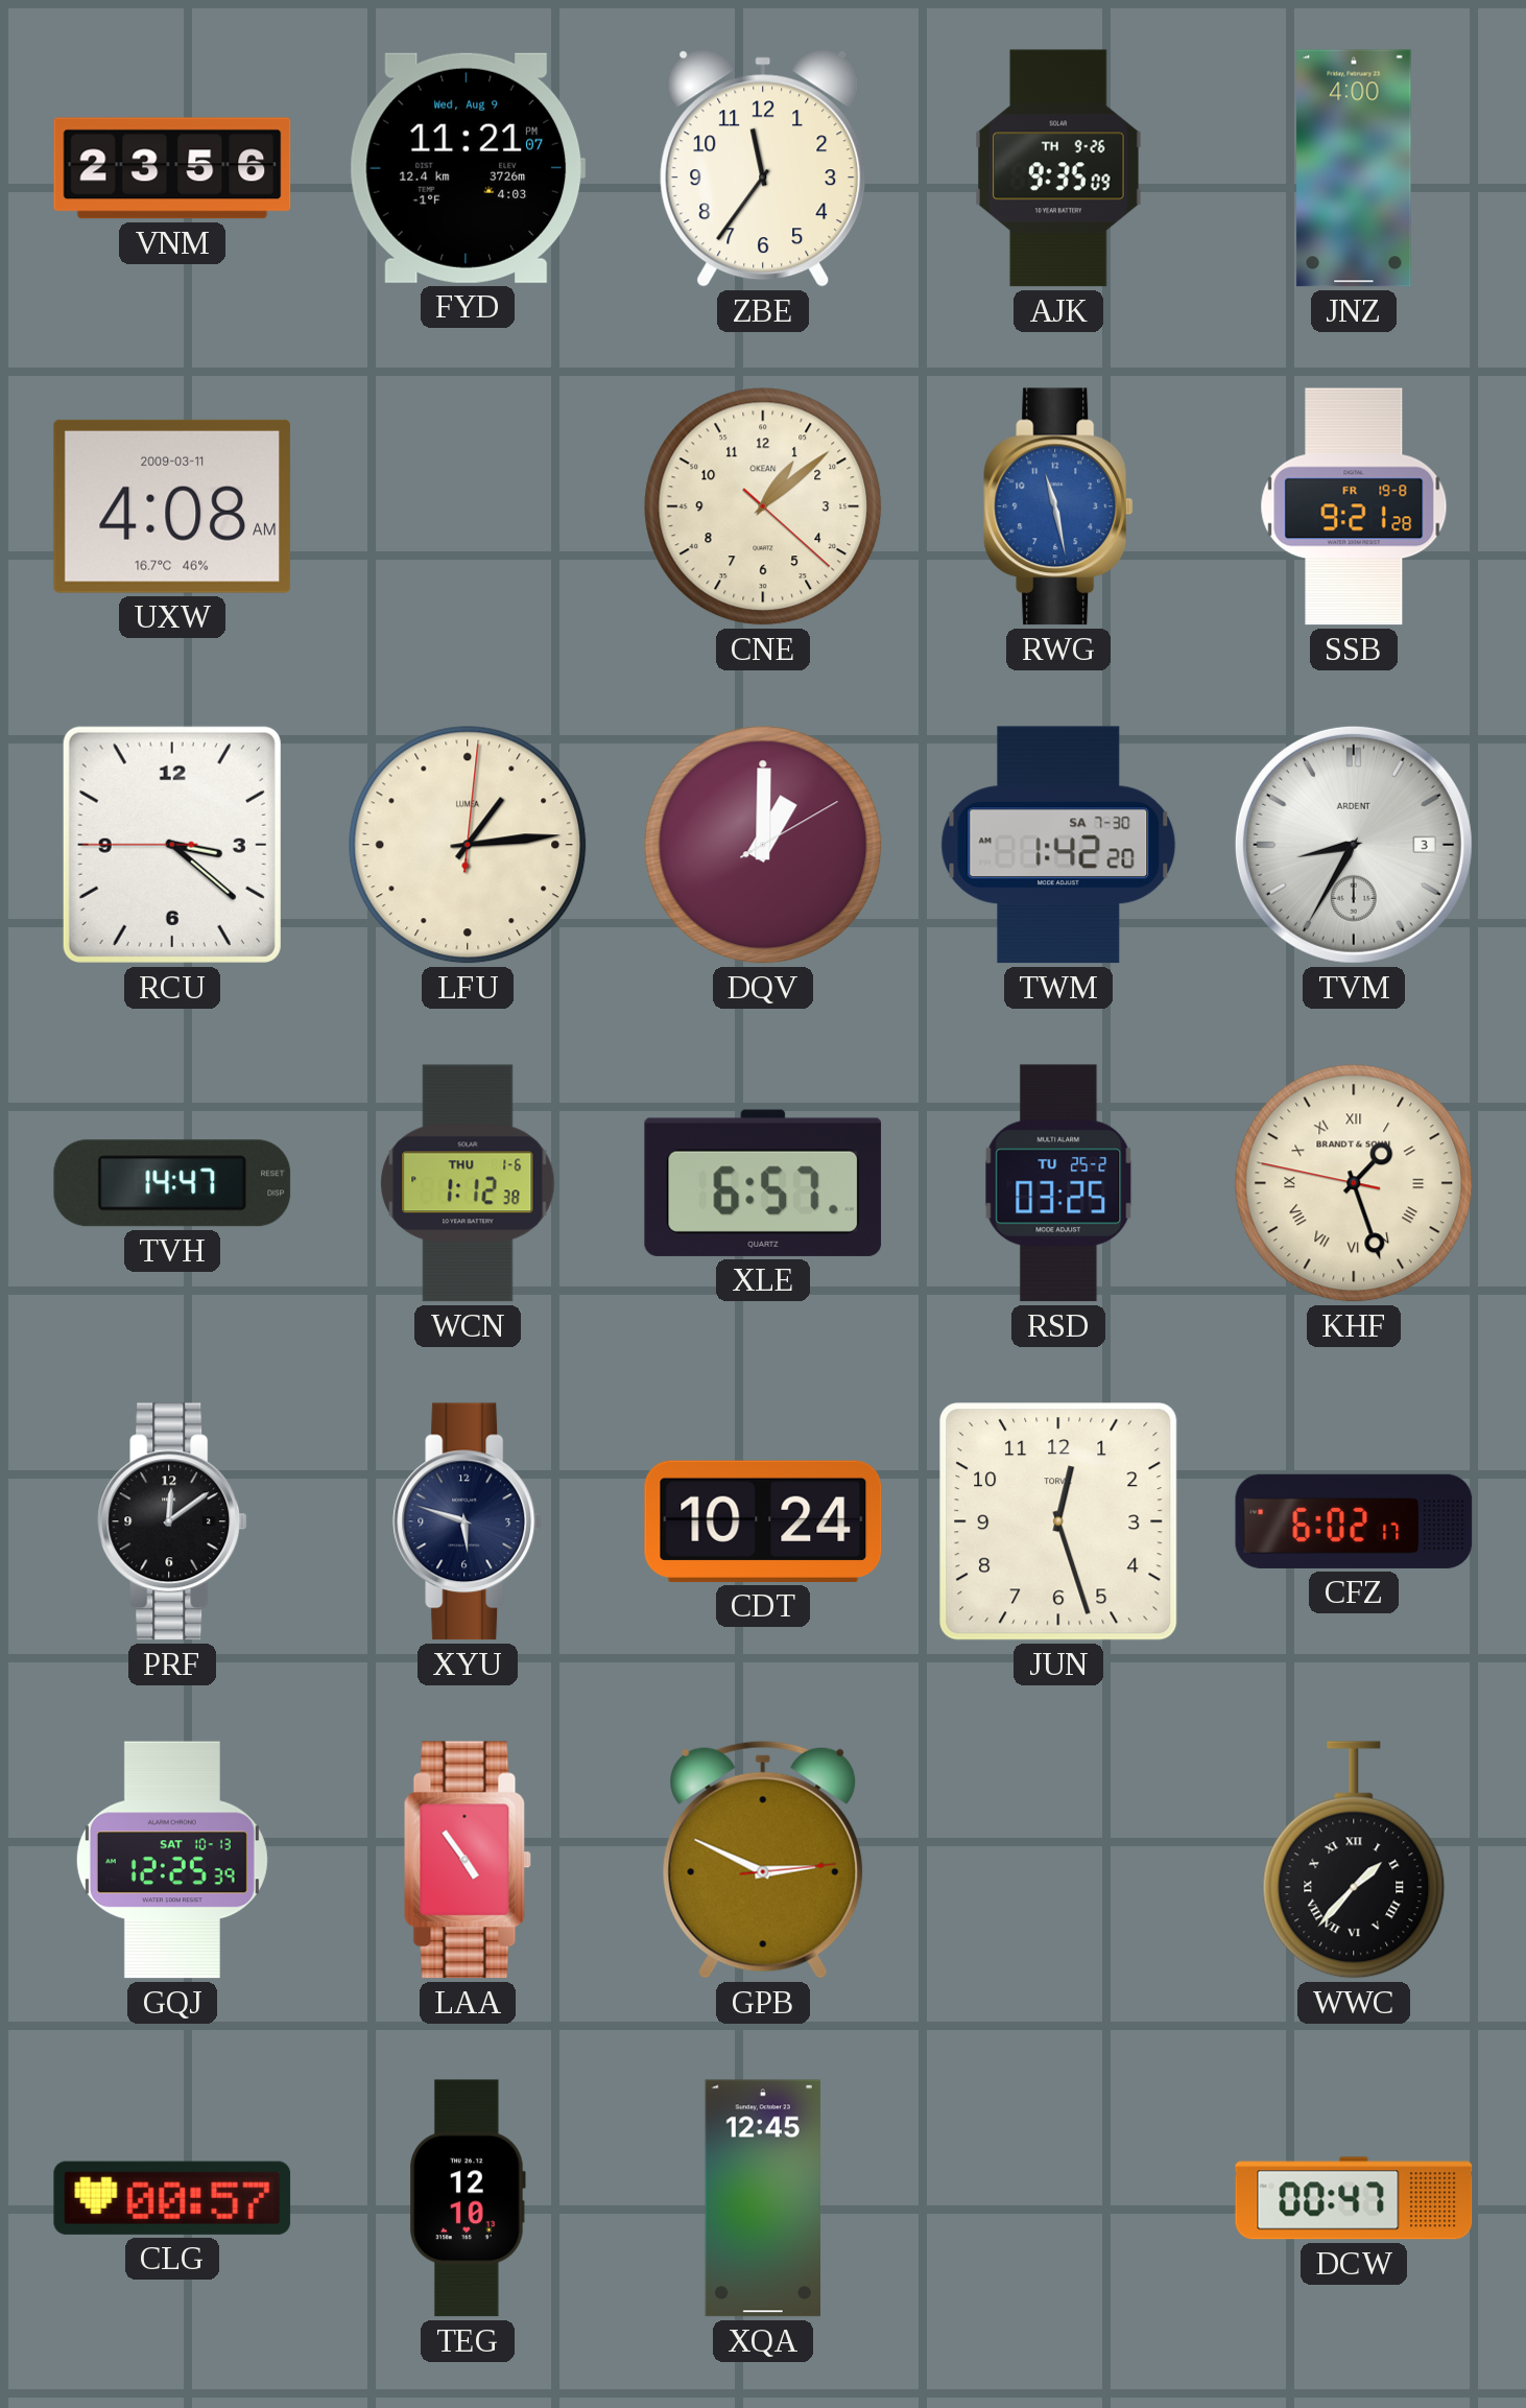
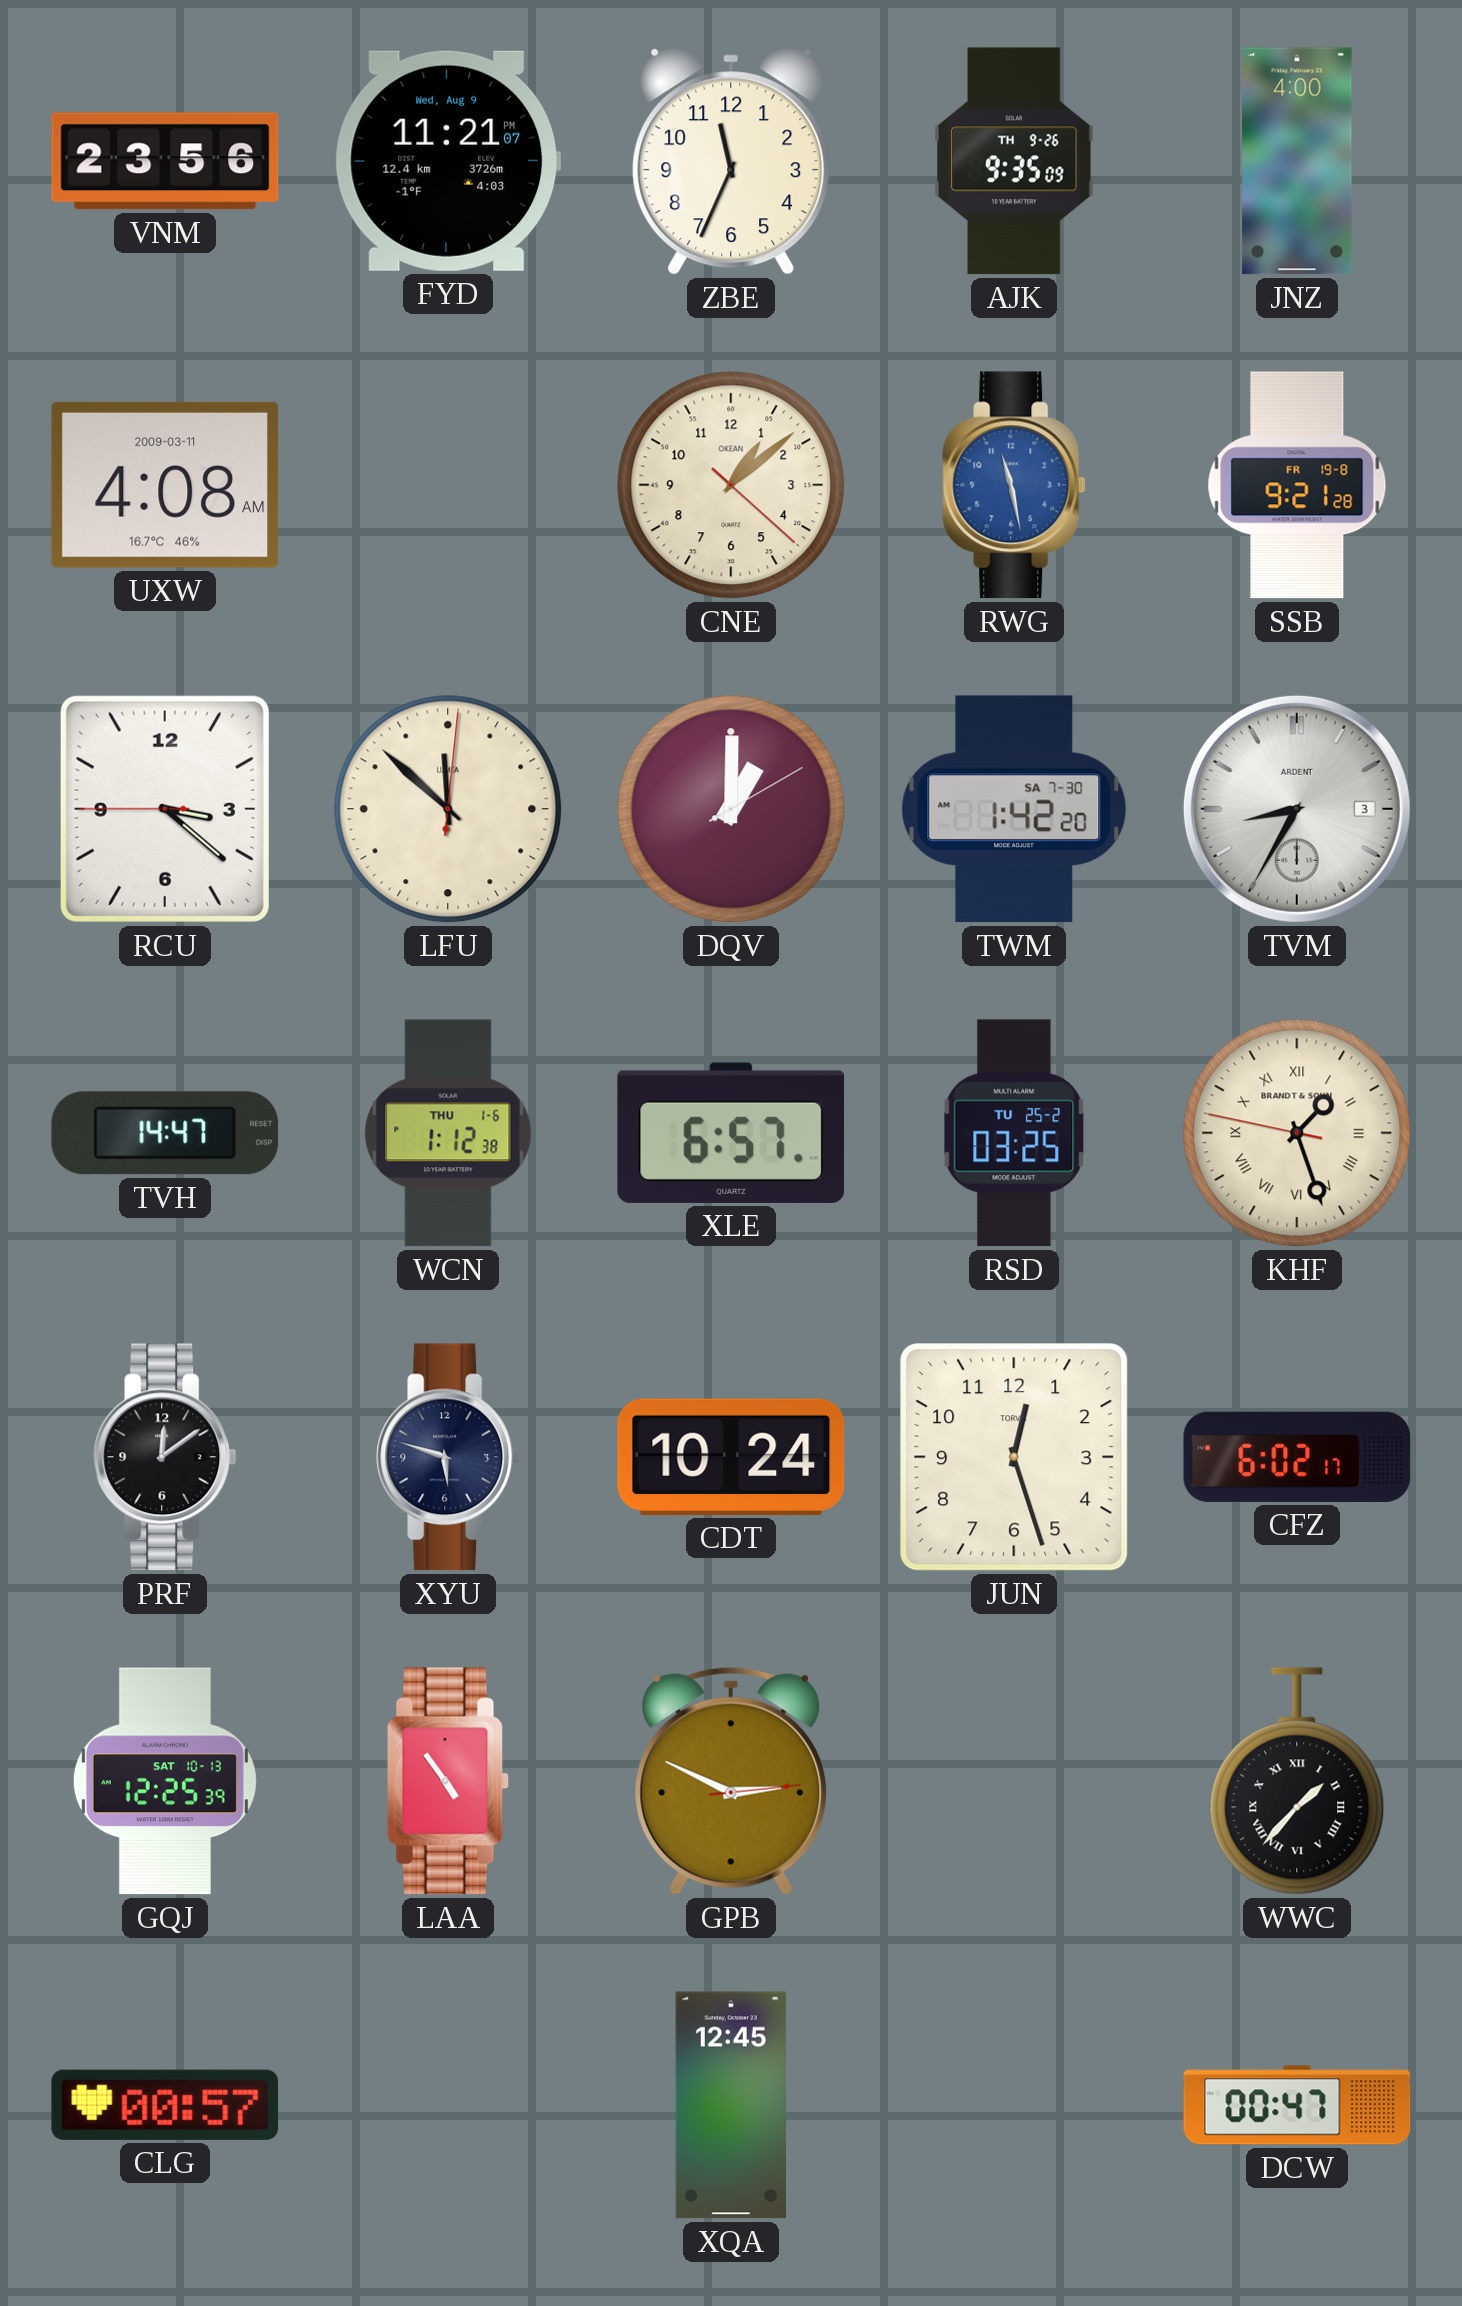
ZBE: 11:36 -> 11:34
LFU: 1:14 -> 11:52
TEG: 12:10 -> none
